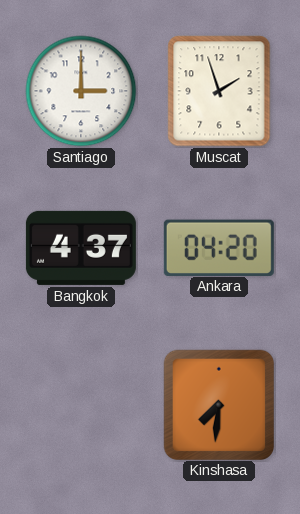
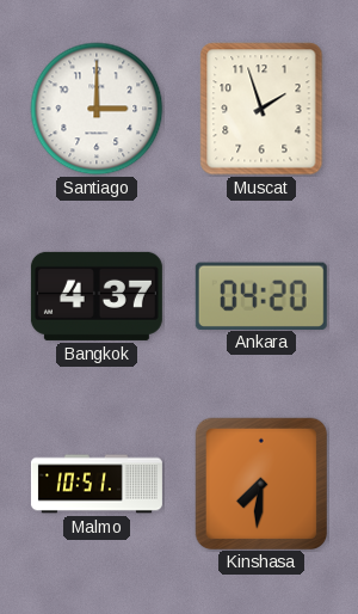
Malmo: none -> 10:51
